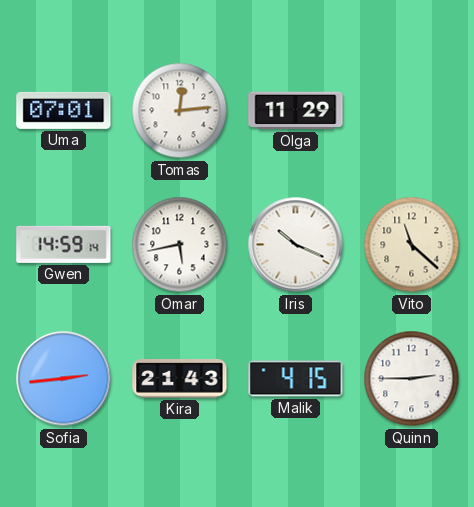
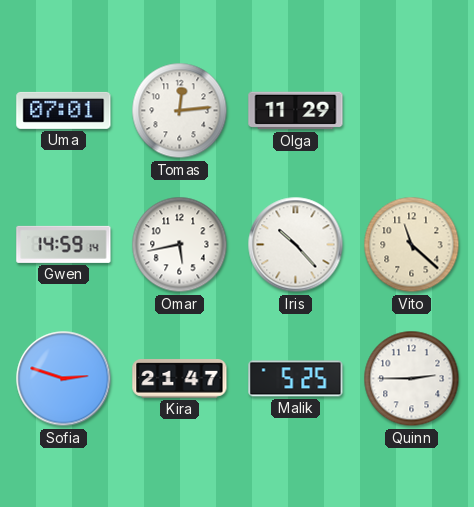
Iris: 10:19 -> 10:23
Sofia: 2:44 -> 2:48
Kira: 21:43 -> 21:47
Malik: 4:15 -> 5:25
